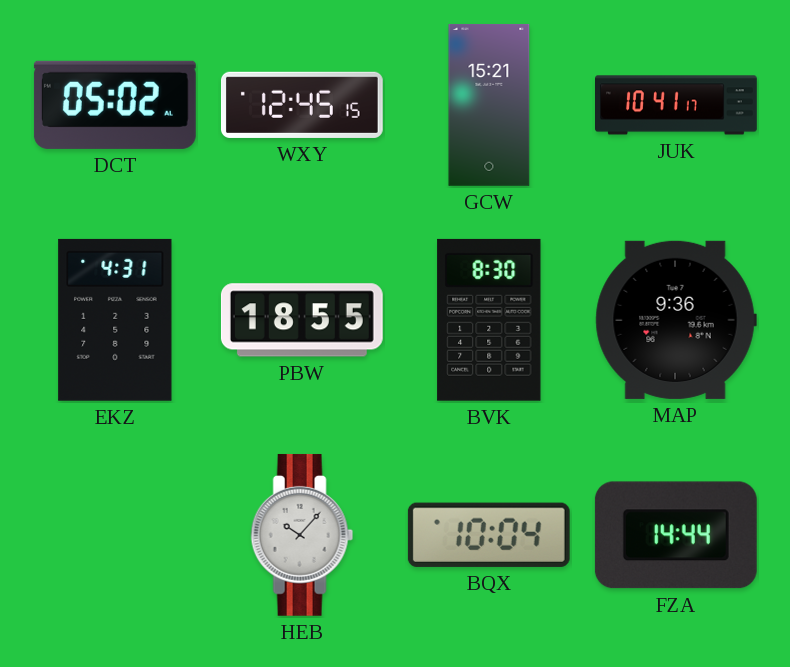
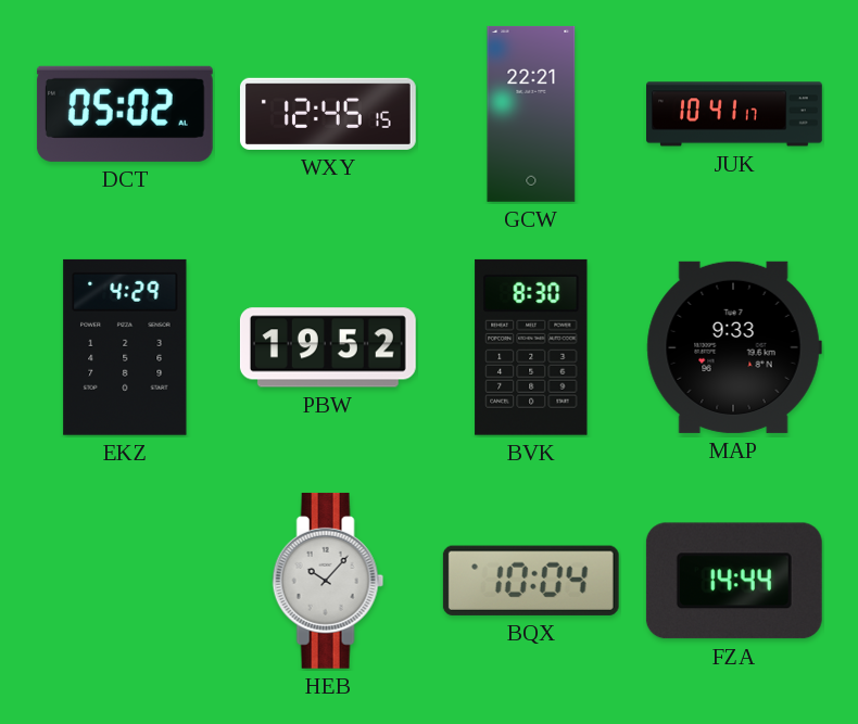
GCW: 15:21 -> 22:21
EKZ: 4:31 -> 4:29
PBW: 18:55 -> 19:52
MAP: 9:36 -> 9:33
